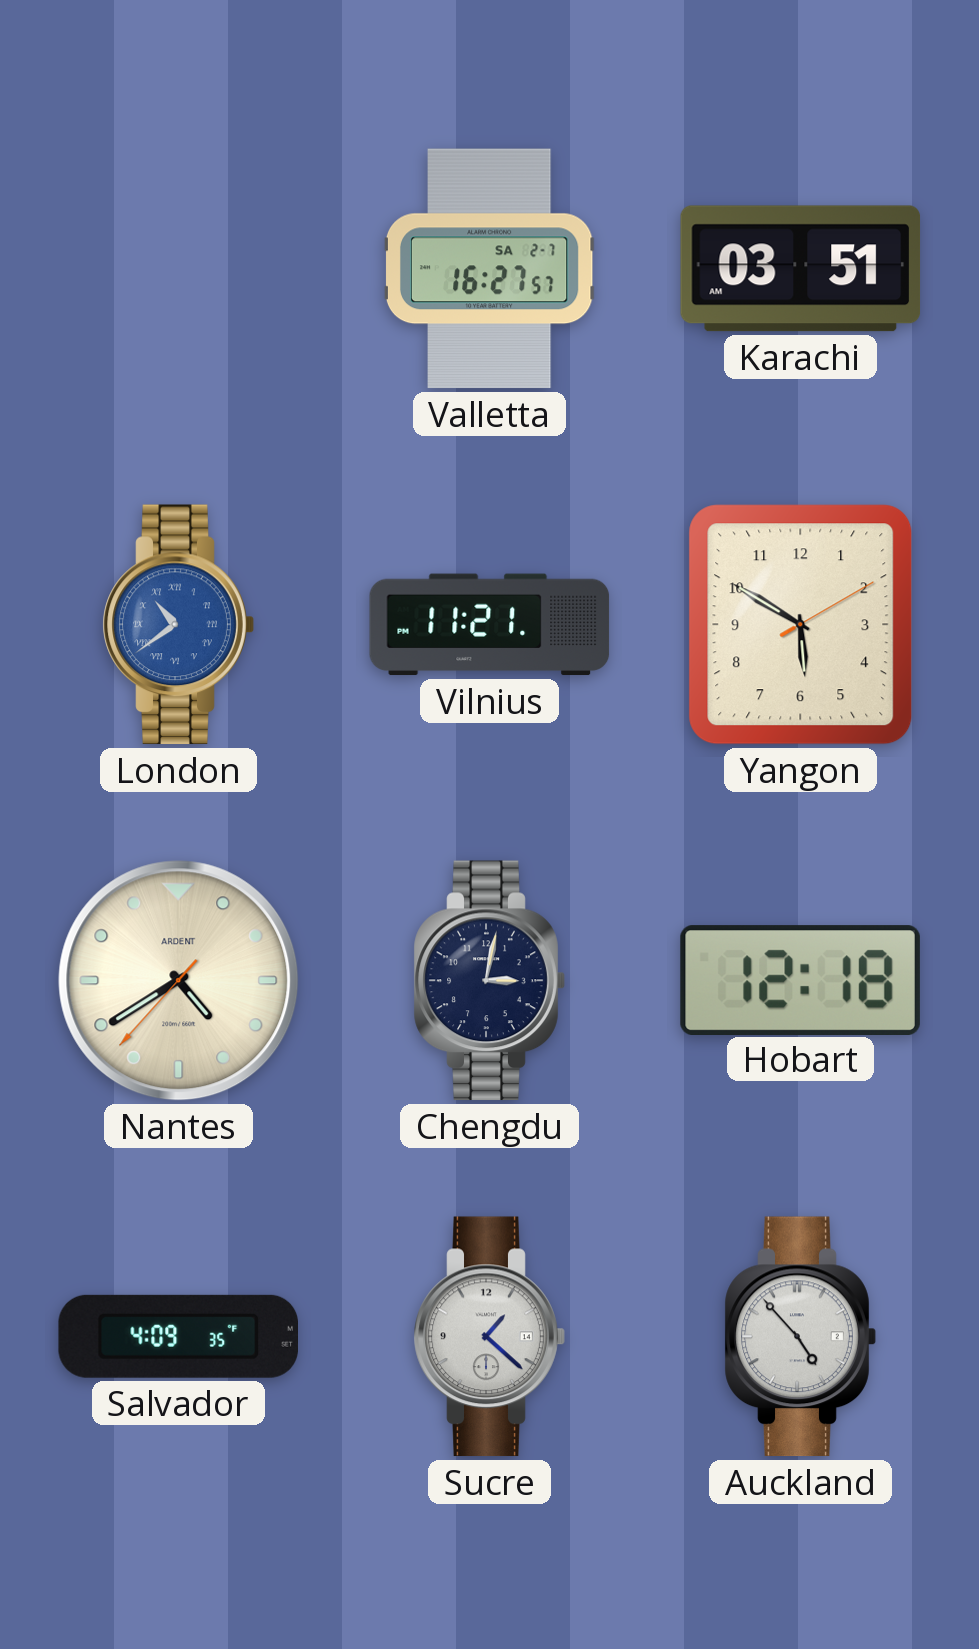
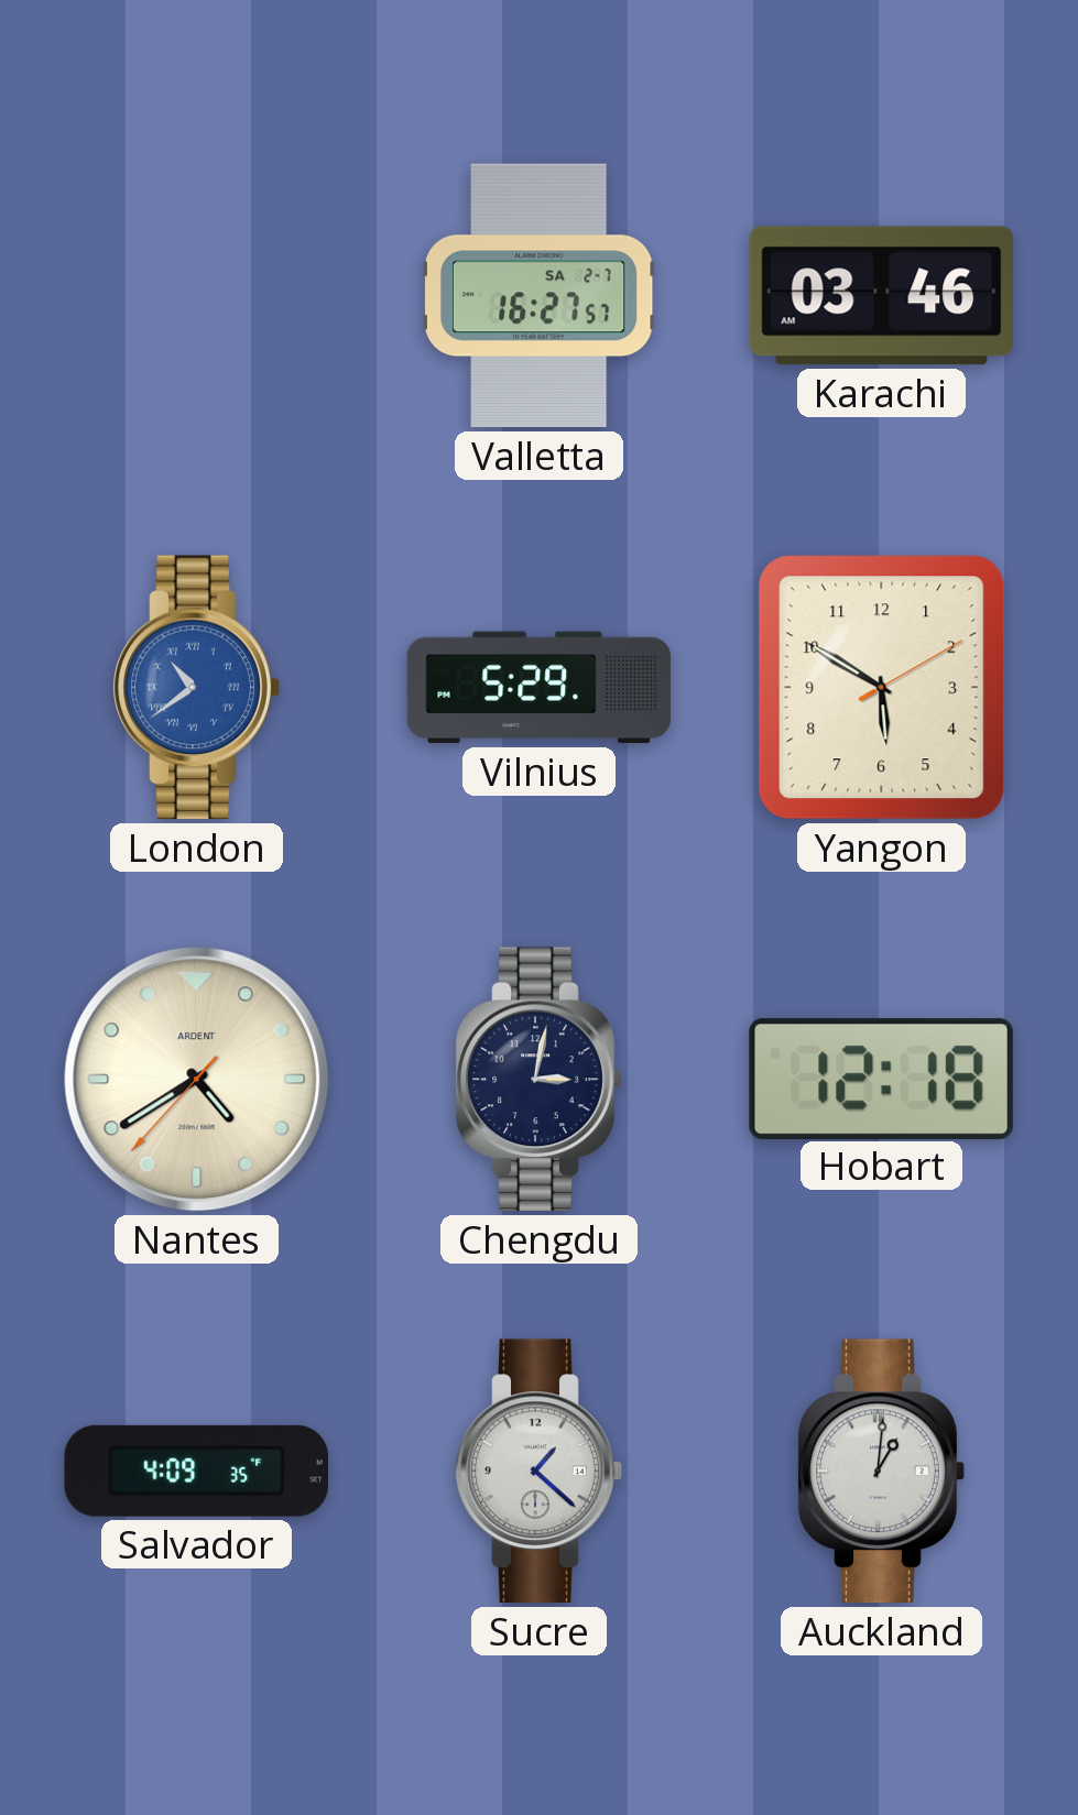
Karachi: 03:51 -> 03:46
Vilnius: 11:21 -> 5:29
Auckland: 4:53 -> 1:01
